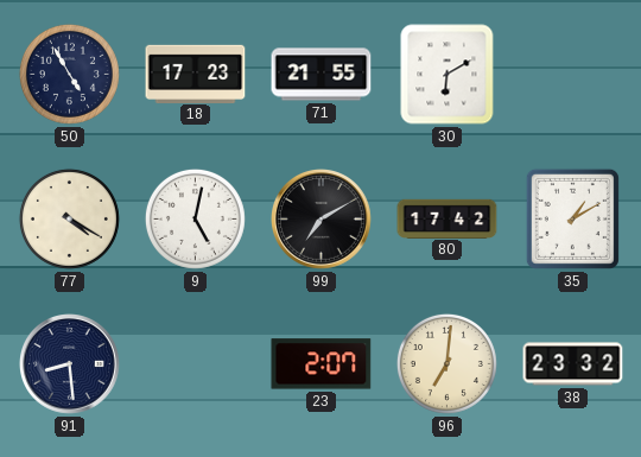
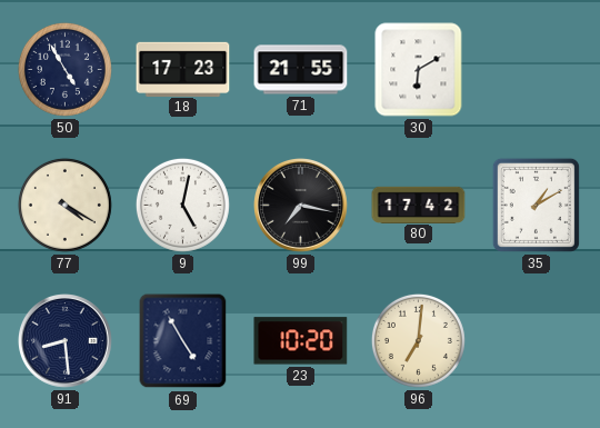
99: 7:10 -> 7:17
69: none -> 4:55
23: 2:07 -> 10:20
38: 23:32 -> none
